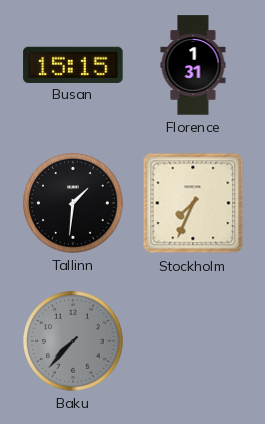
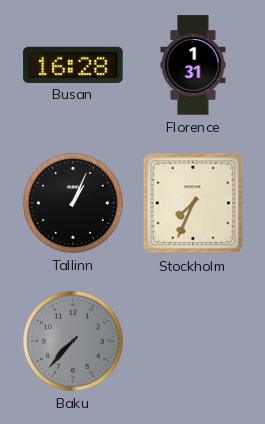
Busan: 15:15 -> 16:28
Tallinn: 1:31 -> 1:04
